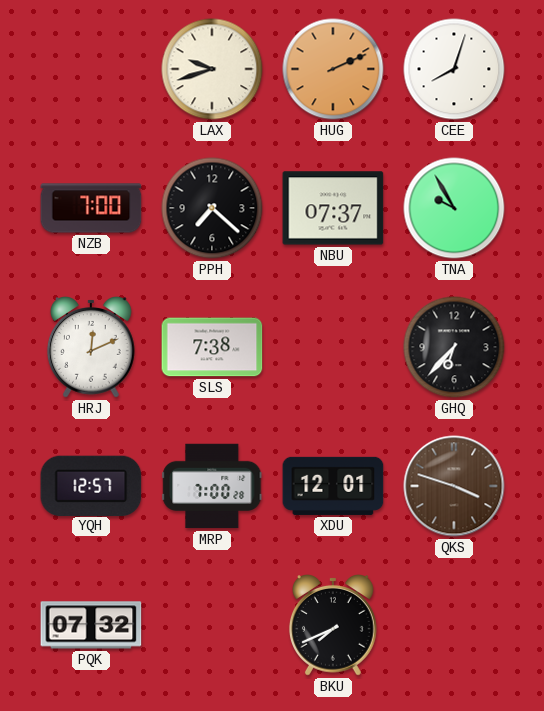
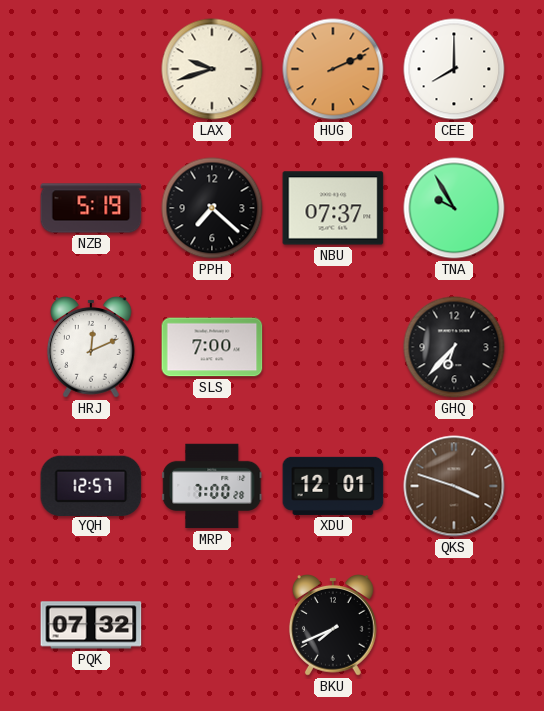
CEE: 8:03 -> 8:00
NZB: 7:00 -> 5:19
SLS: 7:38 -> 7:00
